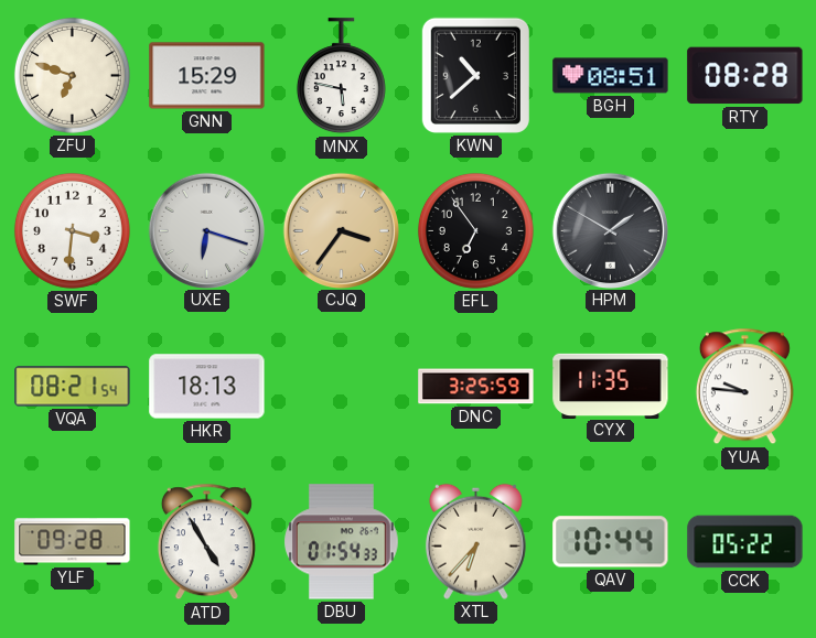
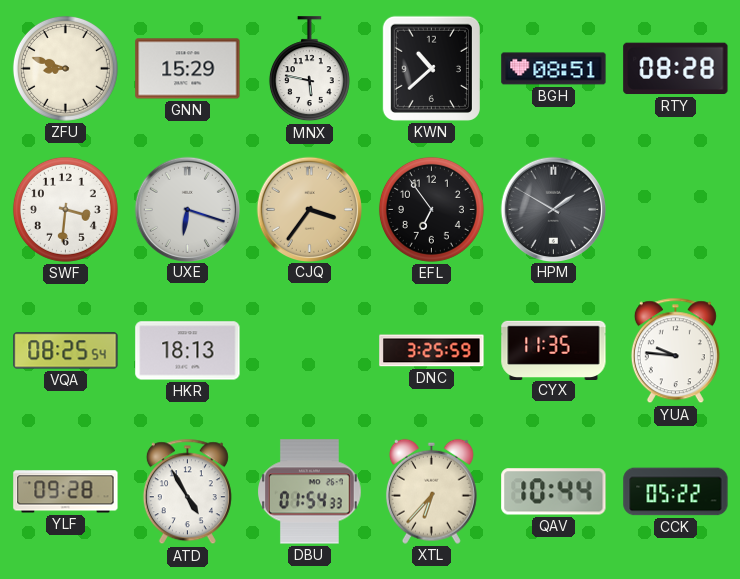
ZFU: 6:48 -> 8:48
VQA: 08:21 -> 08:25
